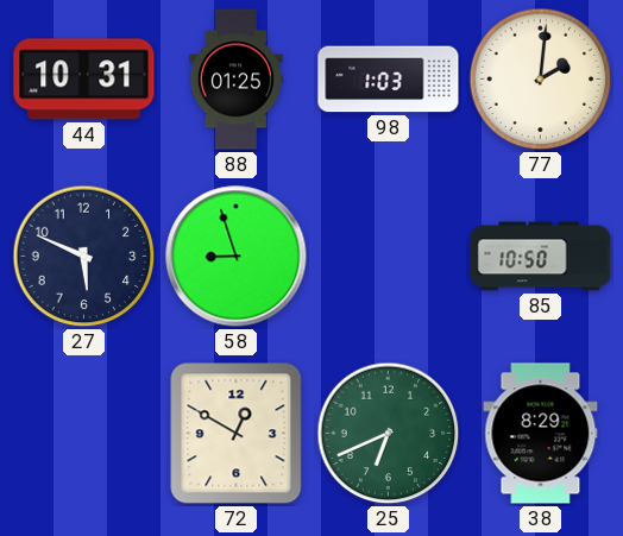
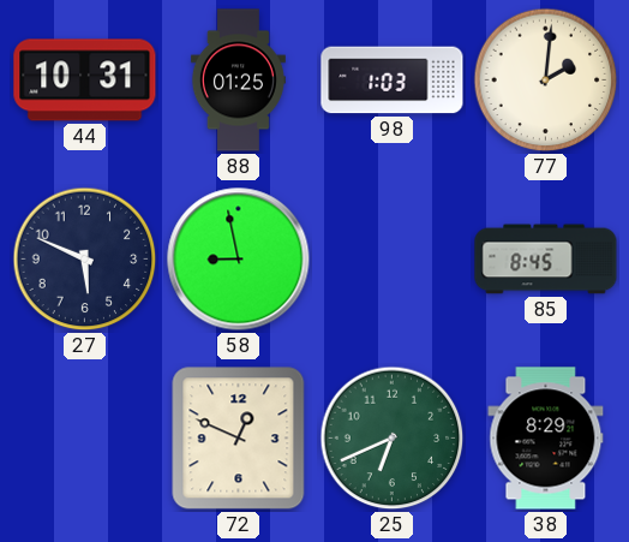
58: 8:57 -> 8:58
85: 10:50 -> 8:45
72: 12:50 -> 12:49
